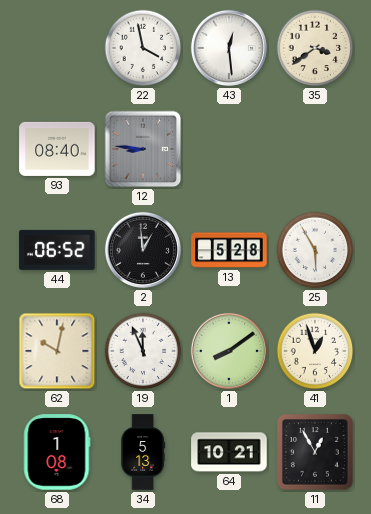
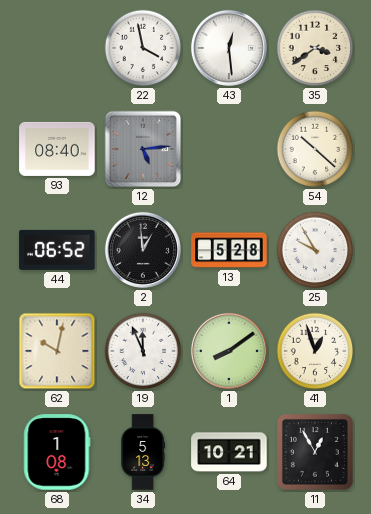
12: 8:46 -> 5:14
54: none -> 10:22
25: 5:55 -> 9:55
